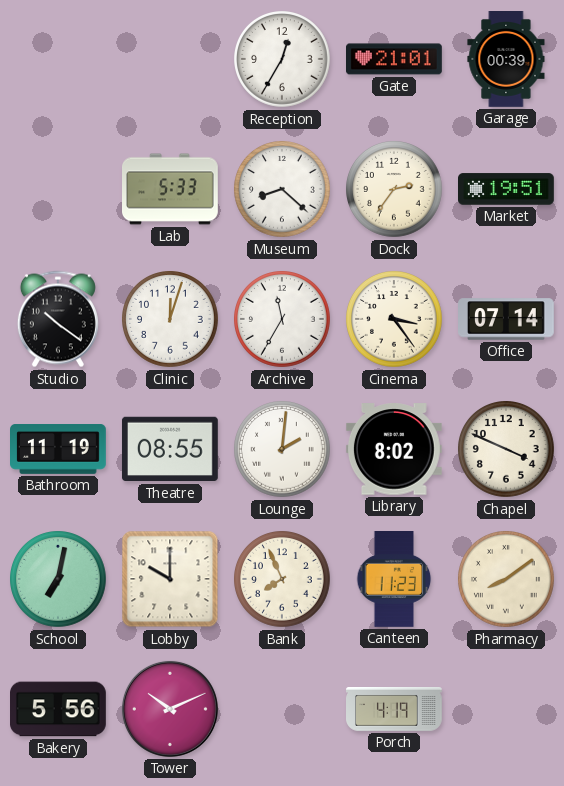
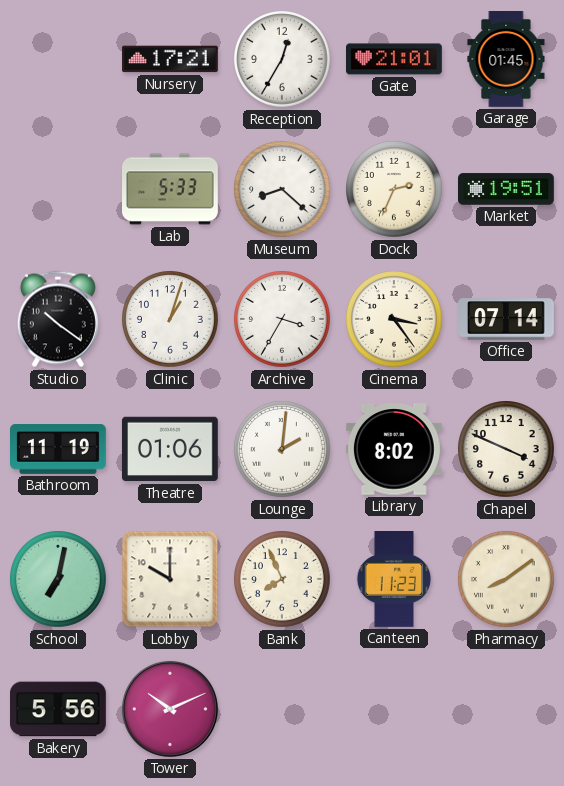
Nursery: none -> 17:21
Garage: 00:39 -> 01:45
Dock: 2:36 -> 2:34
Clinic: 12:03 -> 1:03
Archive: 11:35 -> 3:35
Theatre: 08:55 -> 01:06
Porch: 4:19 -> none
